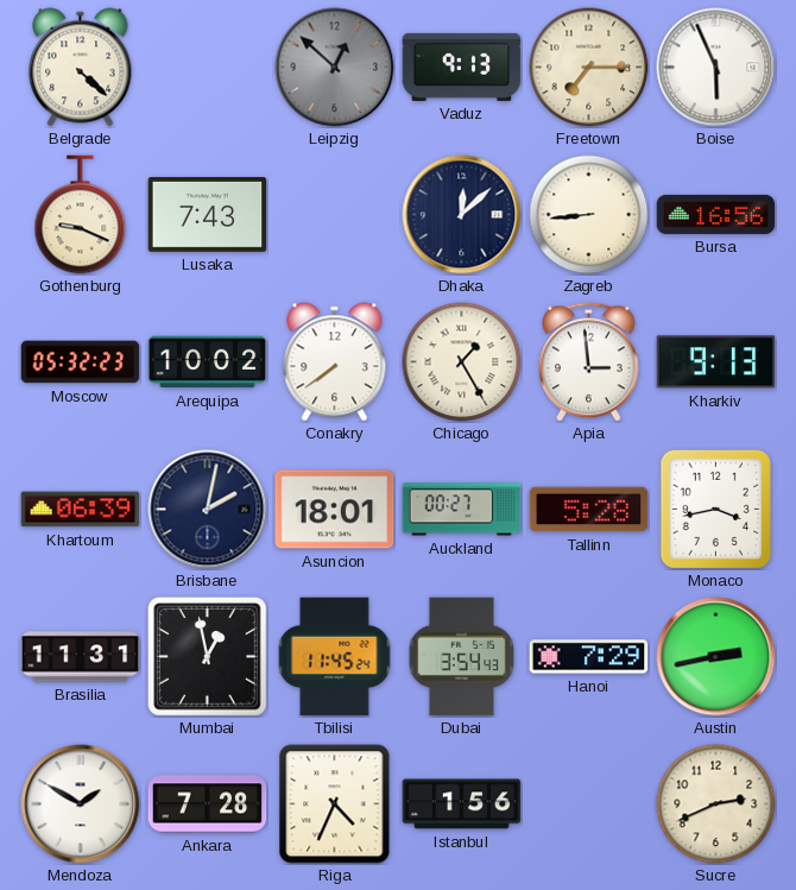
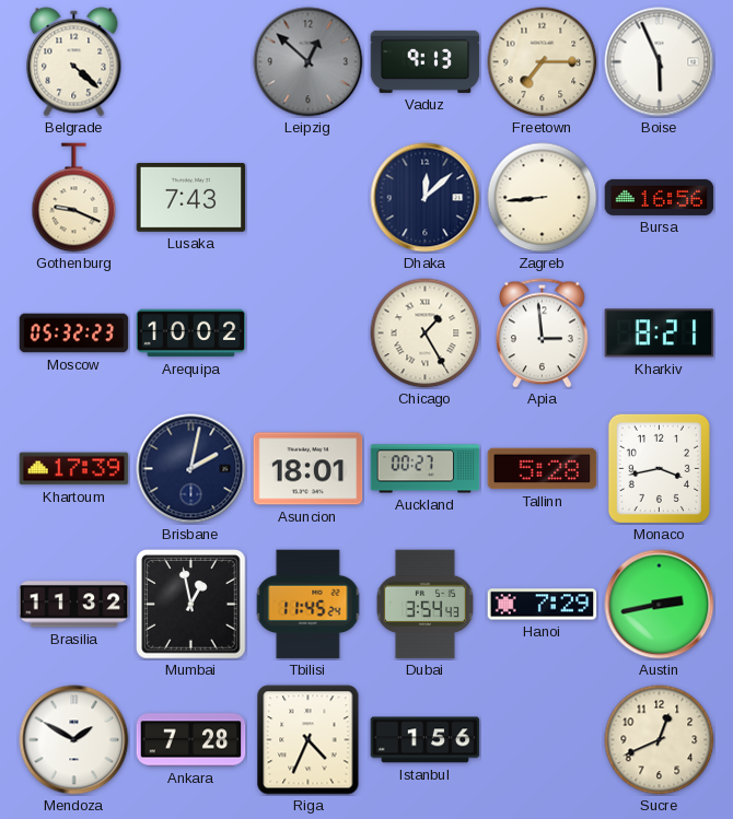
Conakry: 7:39 -> none
Kharkiv: 9:13 -> 8:21
Khartoum: 06:39 -> 17:39
Brasilia: 11:31 -> 11:32
Sucre: 2:41 -> 12:41
